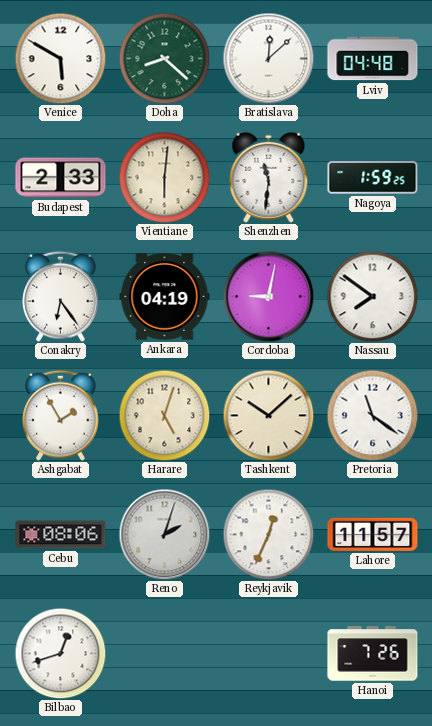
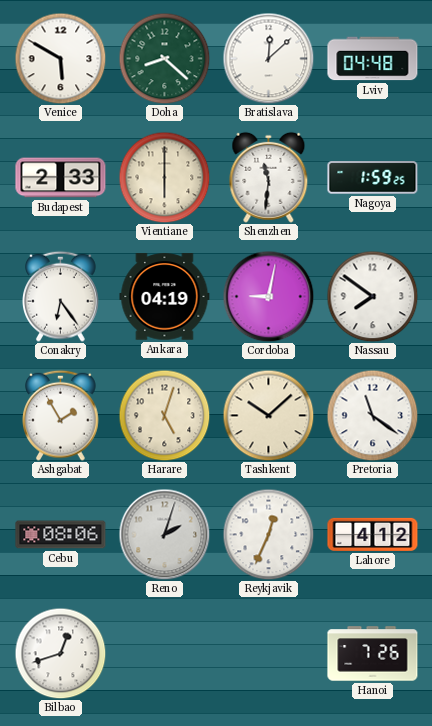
Vientiane: 6:01 -> 6:00
Lahore: 11:57 -> 4:12
